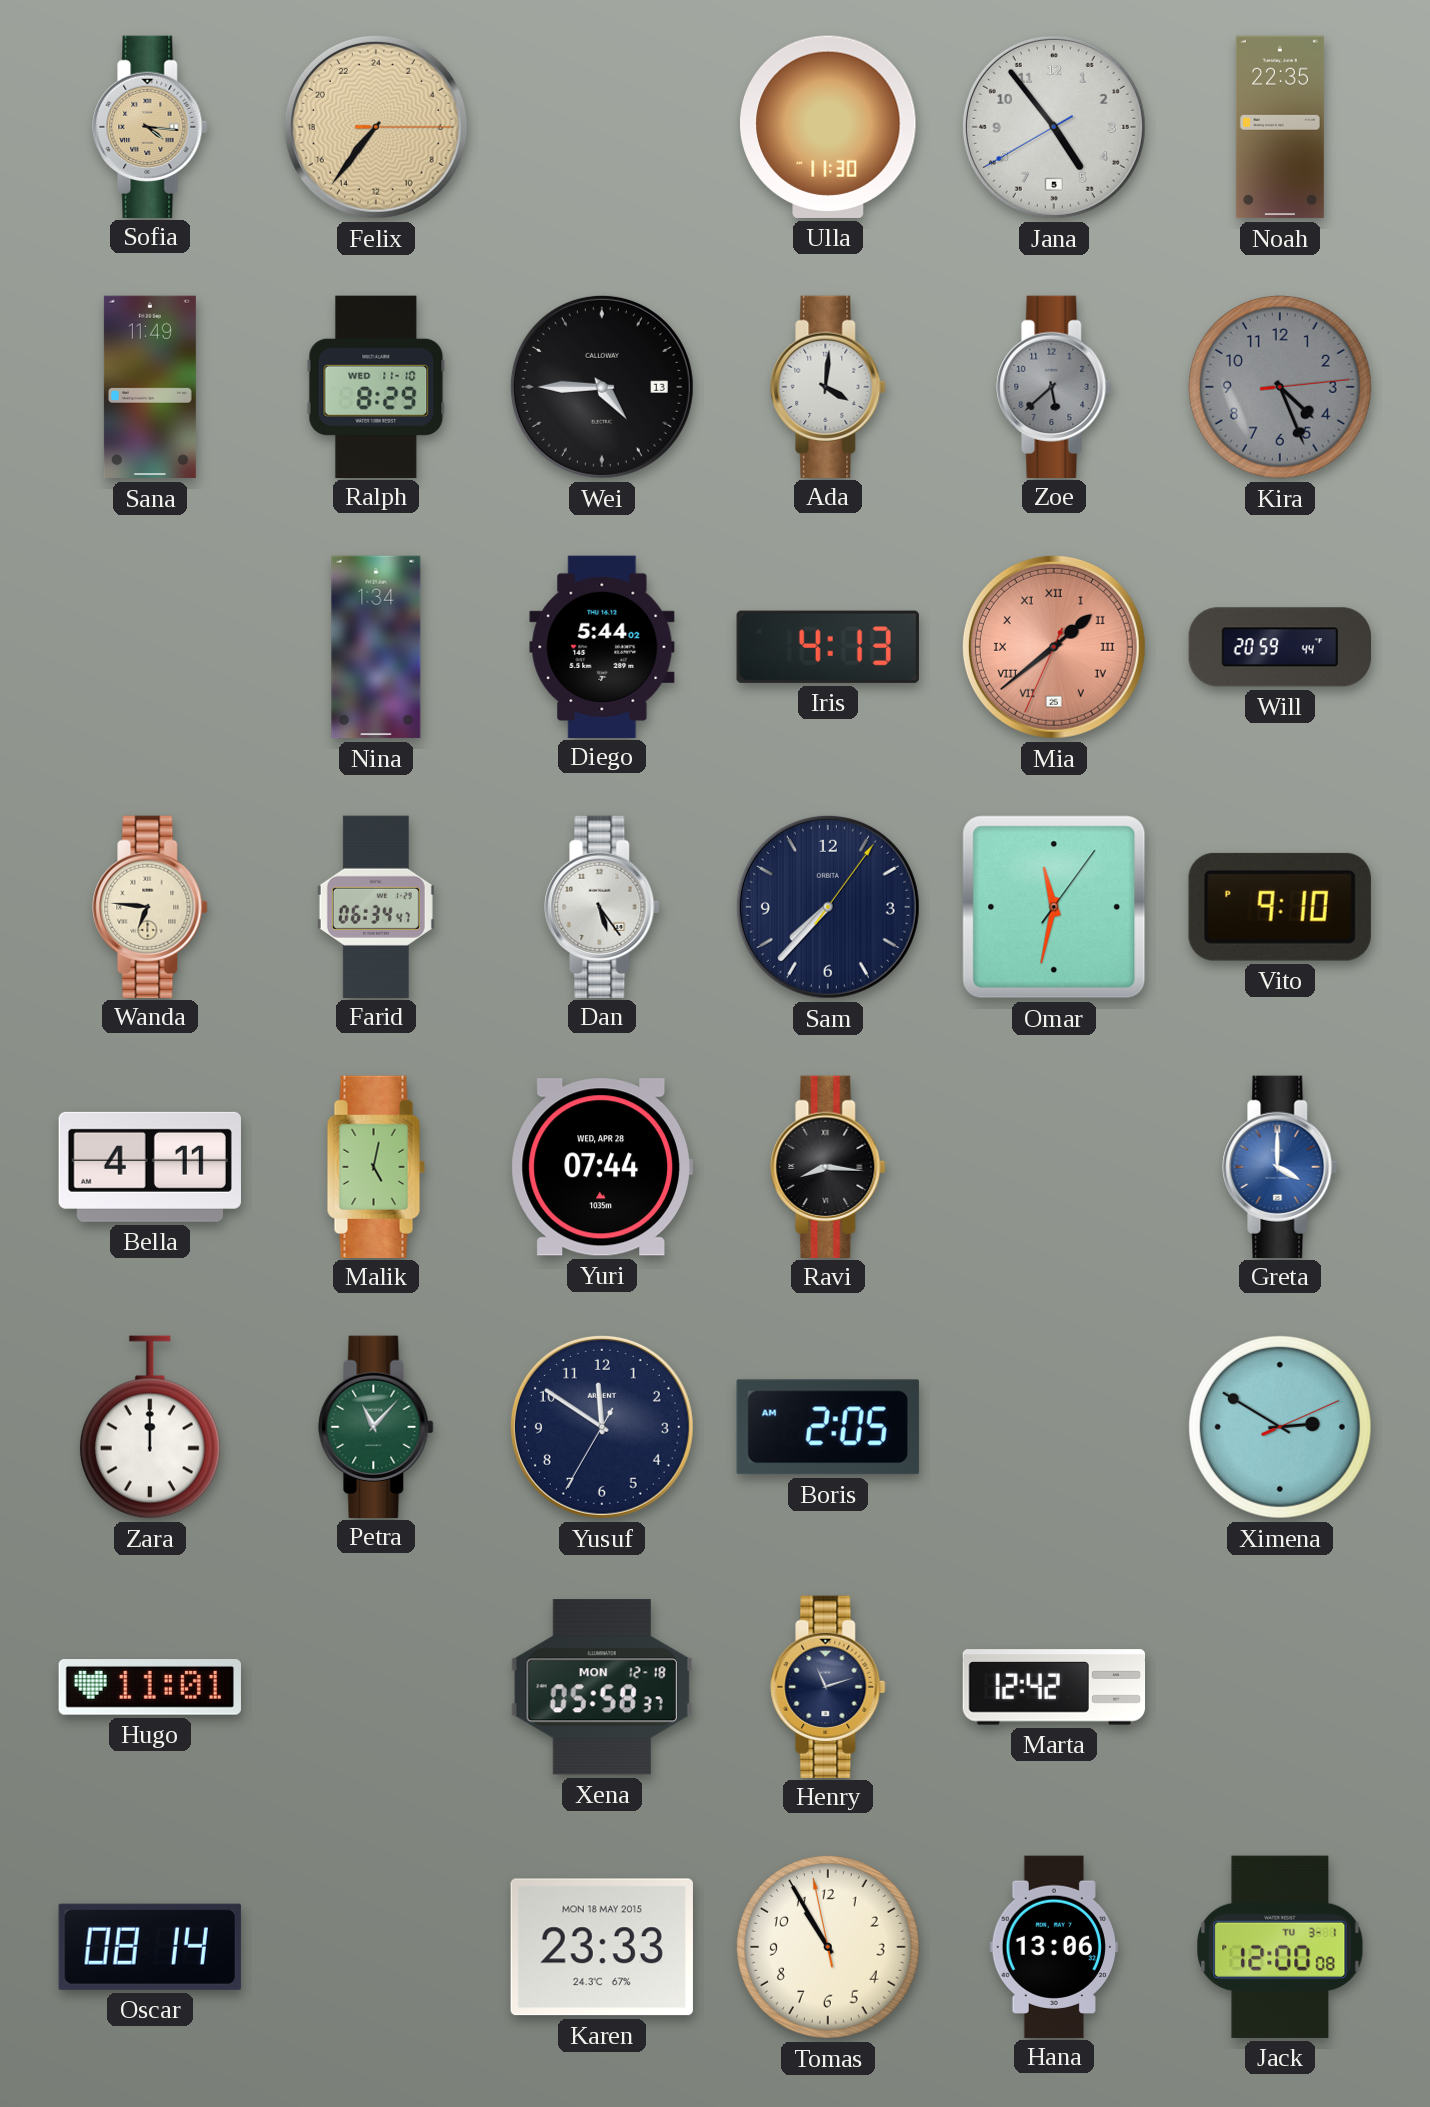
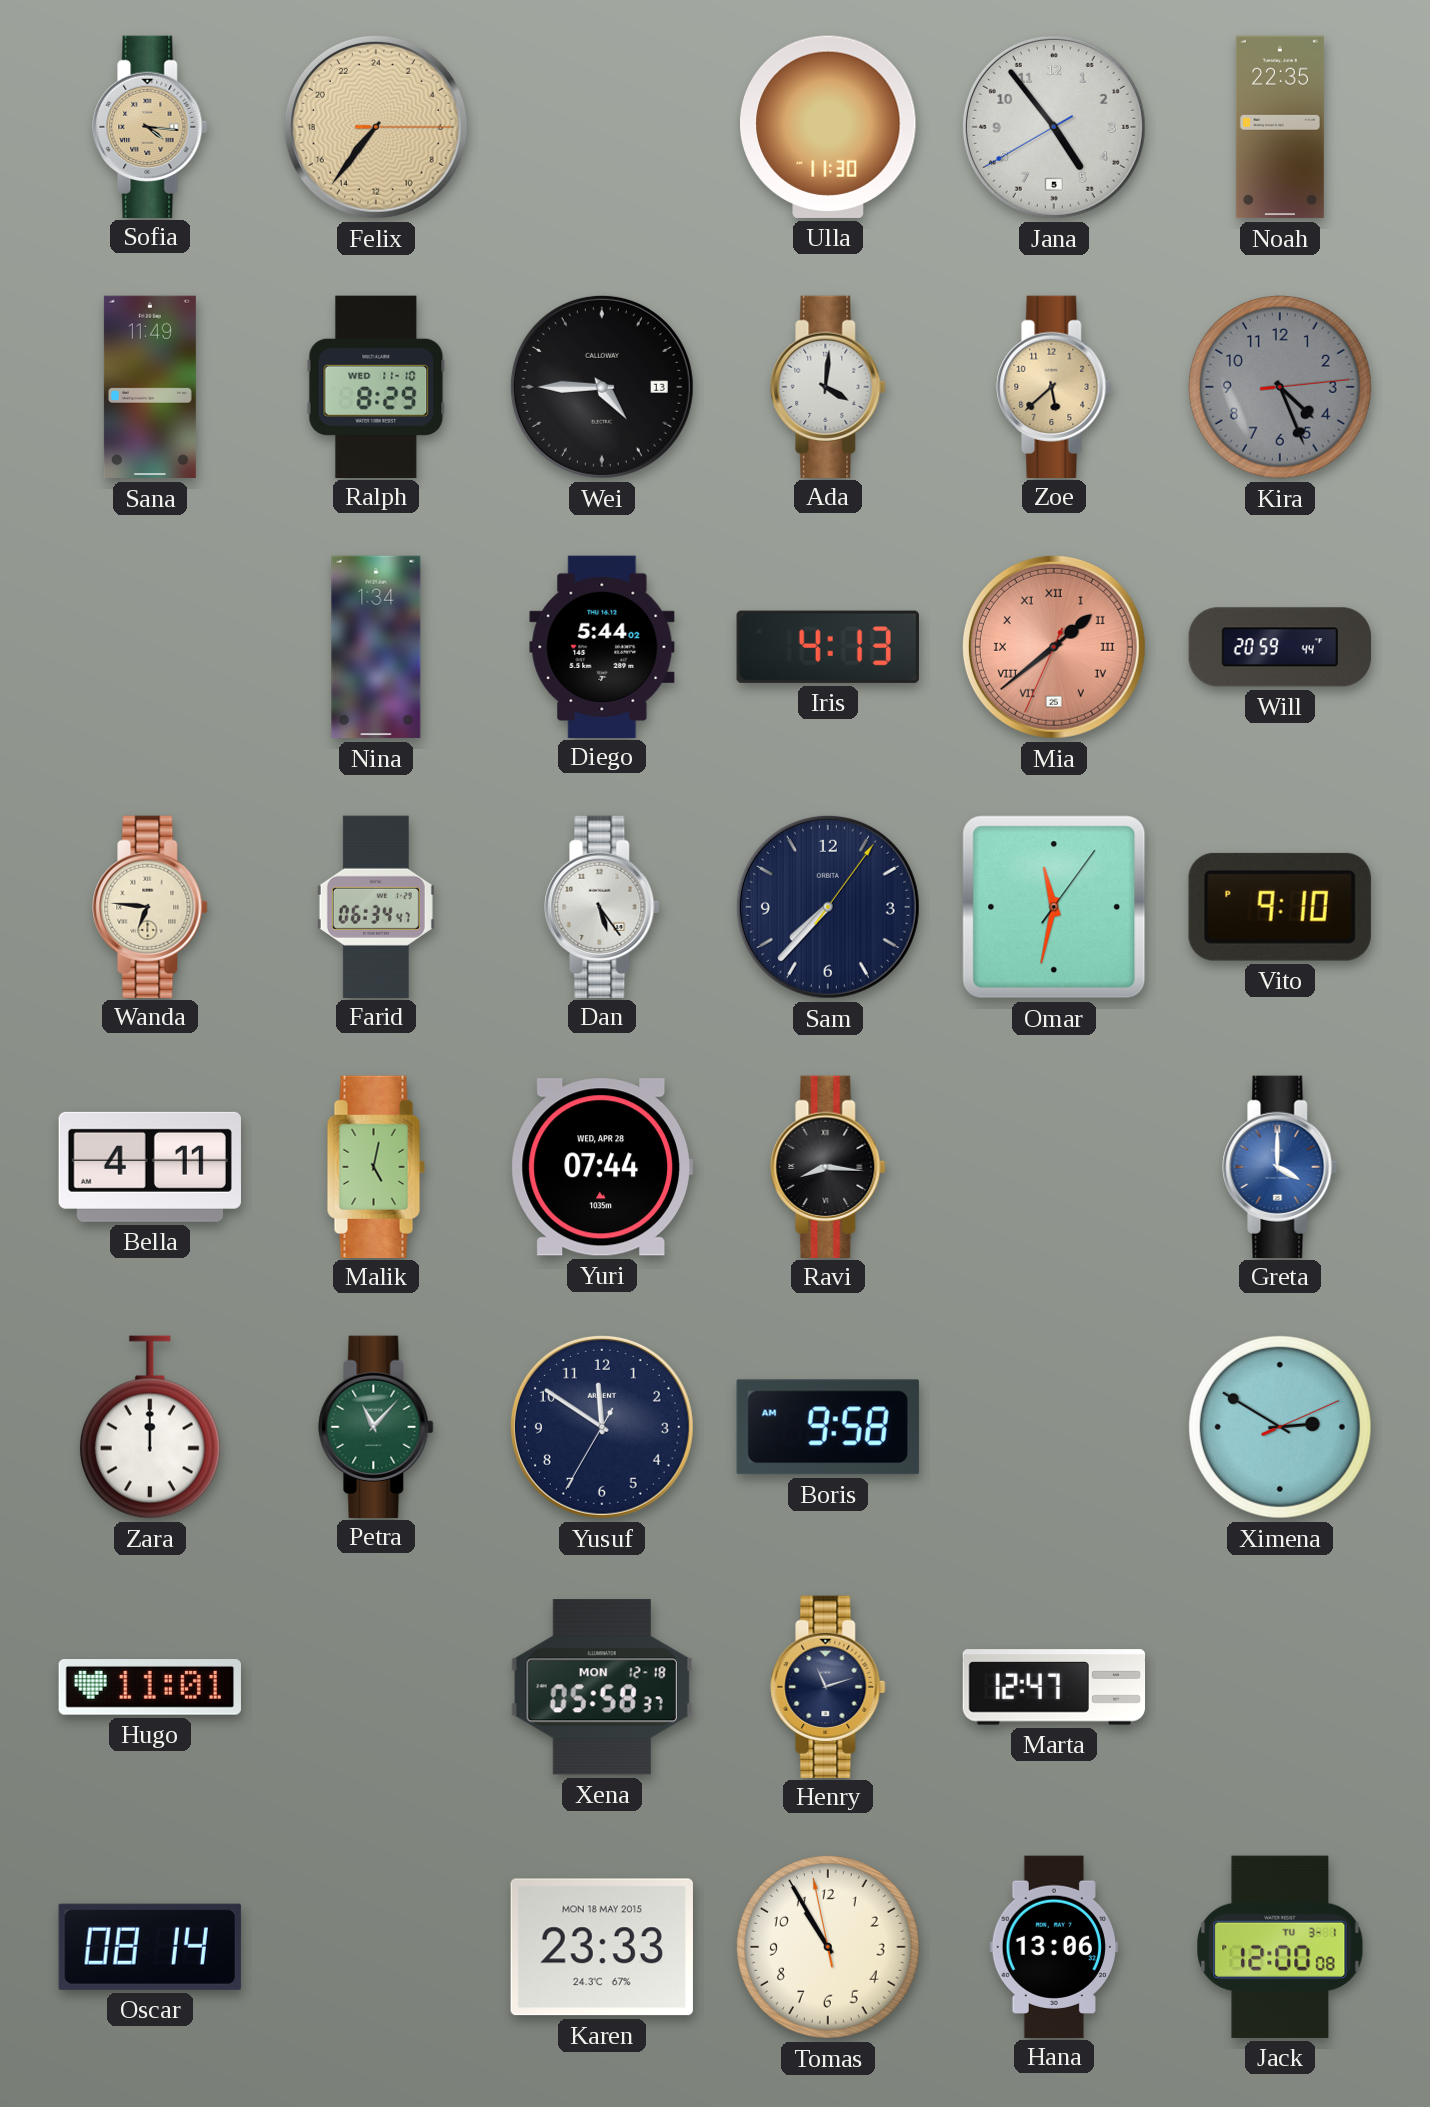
Zoe dial: grey -> champagne
Boris: 2:05 -> 9:58
Marta: 12:42 -> 12:47
